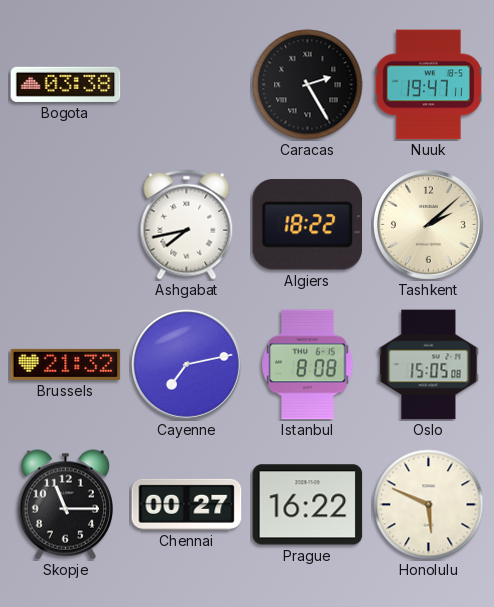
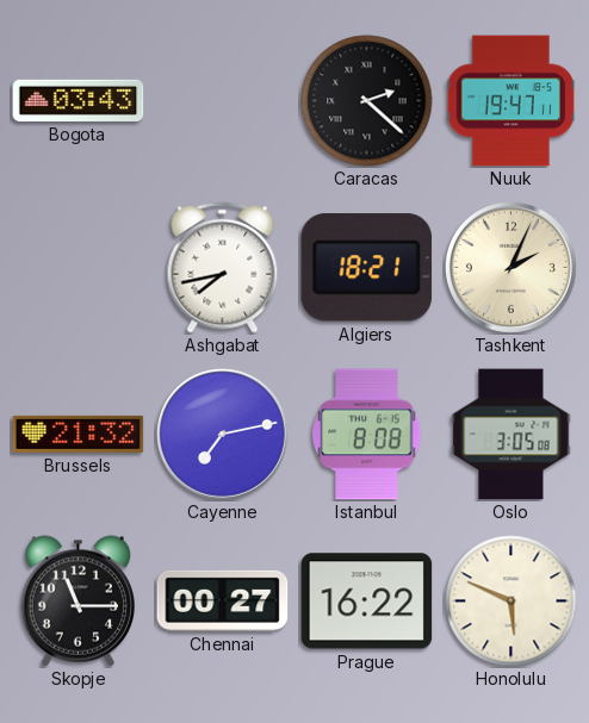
Bogota: 03:38 -> 03:43
Caracas: 2:25 -> 2:22
Algiers: 18:22 -> 18:21
Tashkent: 2:08 -> 2:04
Oslo: 15:05 -> 3:05
